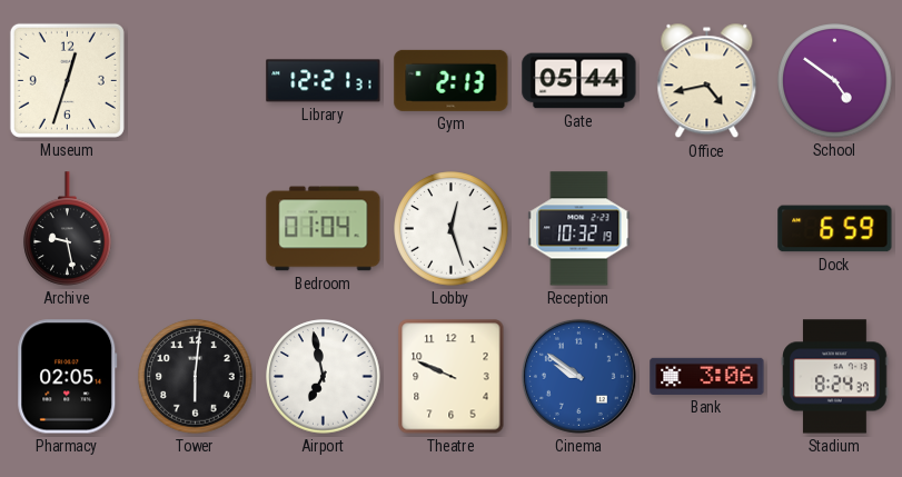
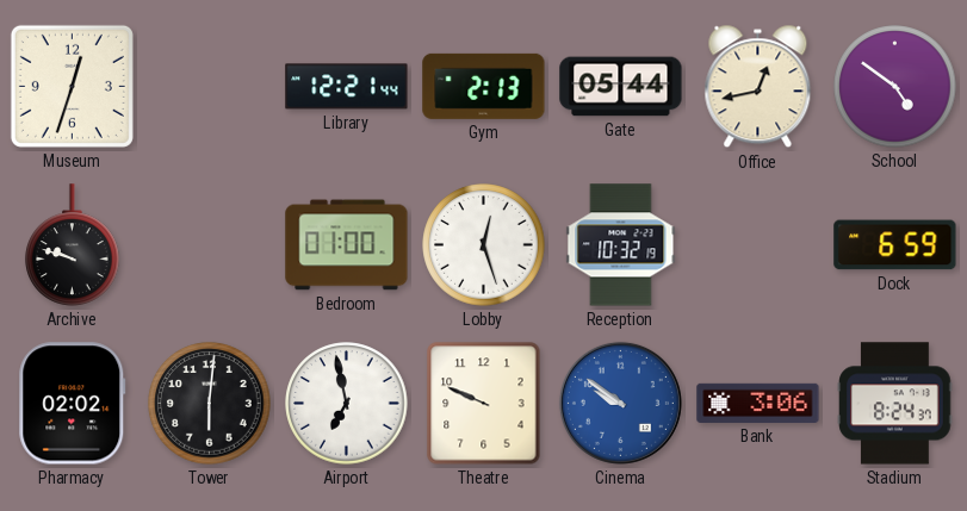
Library: 12:21:31 -> 12:21:44
Office: 4:43 -> 12:43
Archive: 9:28 -> 9:48
Bedroom: 01:04 -> 01:00
Pharmacy: 02:05 -> 02:02
